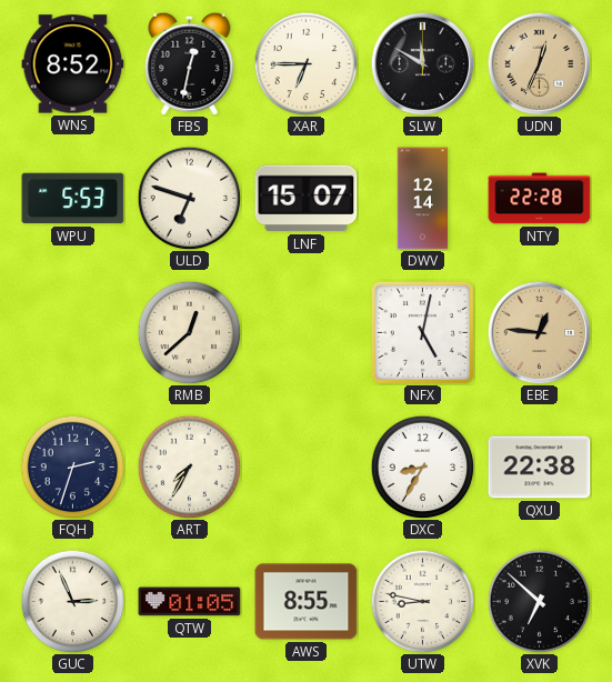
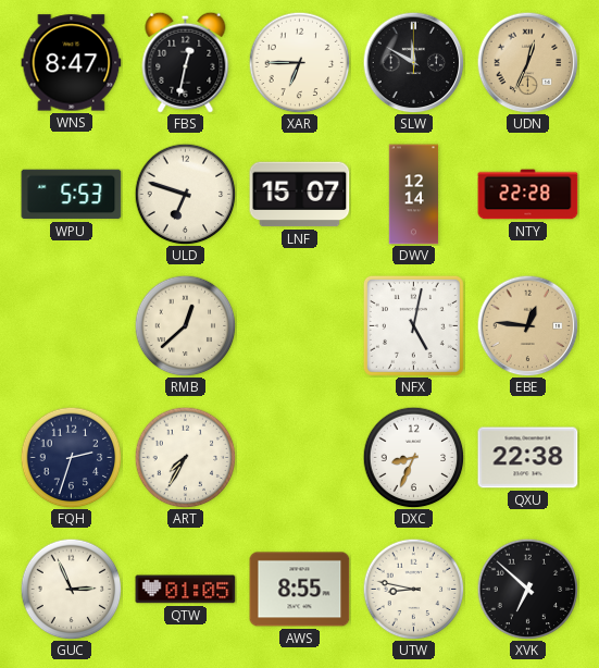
WNS: 8:52 -> 8:47
DXC: 8:35 -> 8:34
